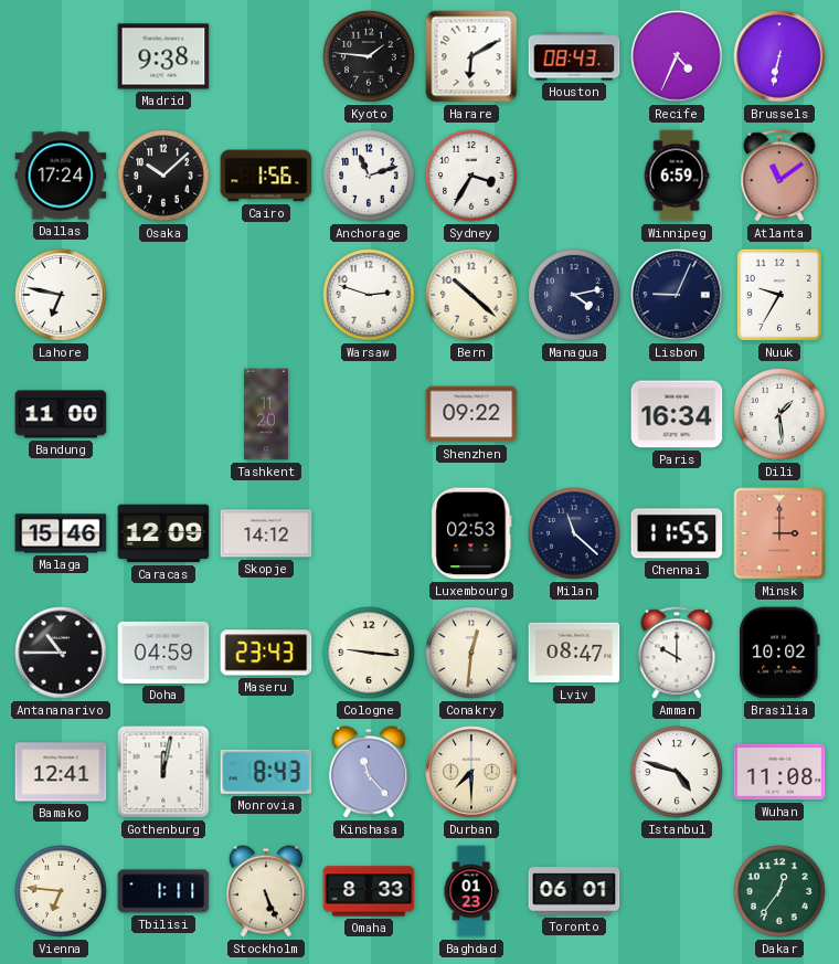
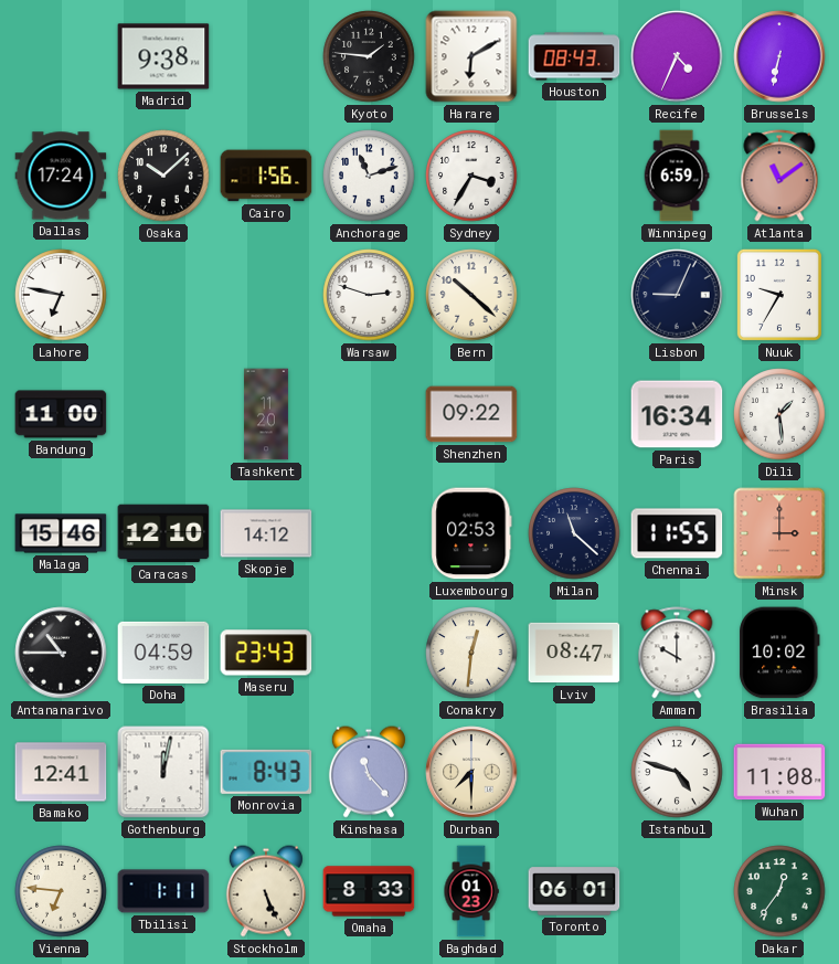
Managua: 4:13 -> none
Caracas: 12:09 -> 12:10
Cologne: 9:16 -> none
